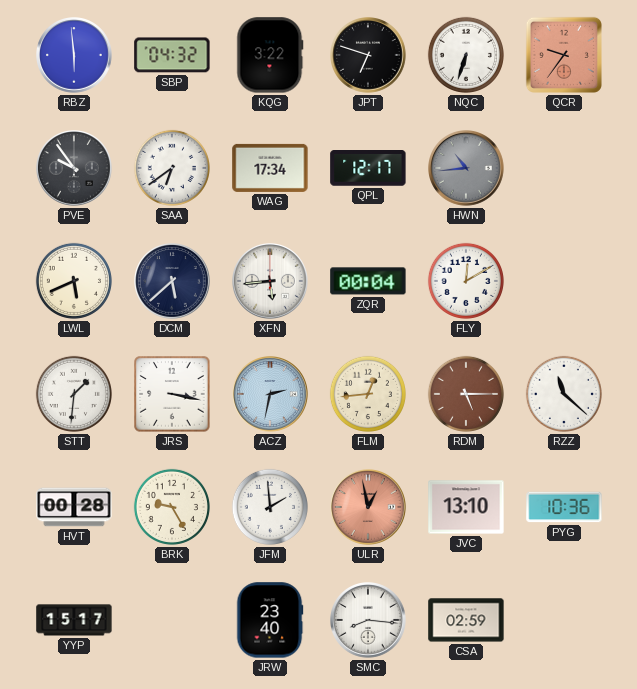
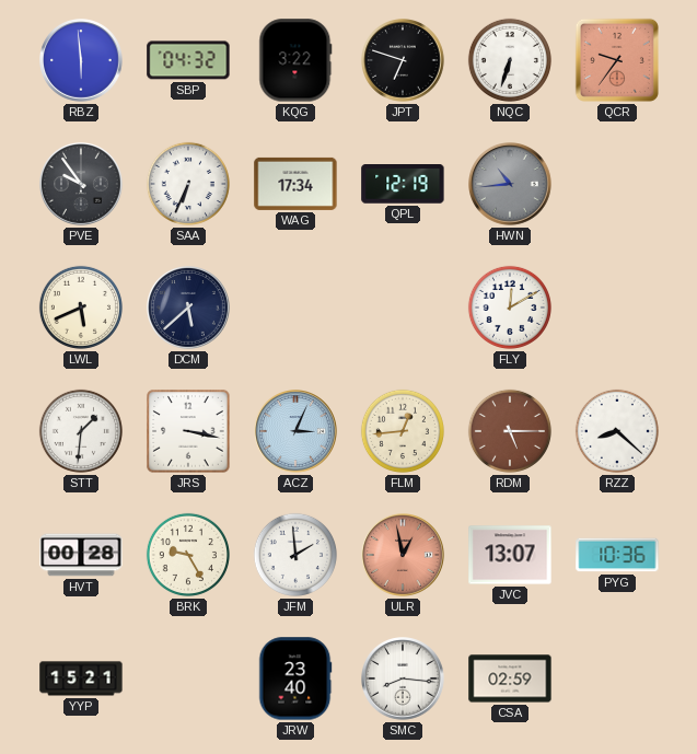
SAA: 6:39 -> 6:34
QPL: 12:17 -> 12:19
XFN: 5:44 -> none
ZQR: 00:04 -> none
ACZ: 2:32 -> 3:04
RZZ: 11:22 -> 8:22
JVC: 13:10 -> 13:07
YYP: 15:17 -> 15:21
